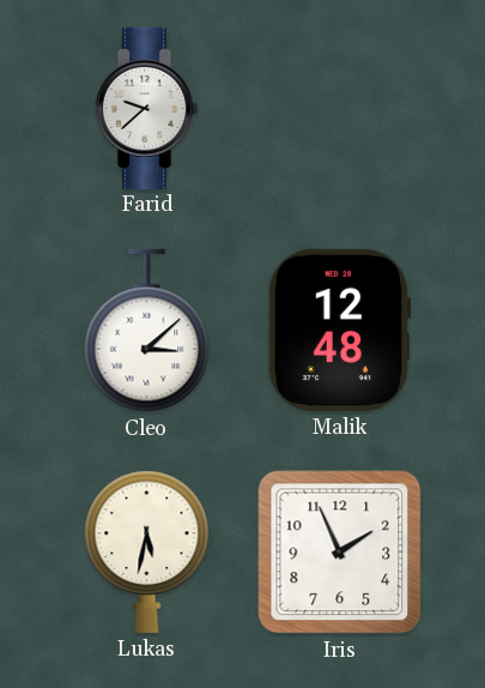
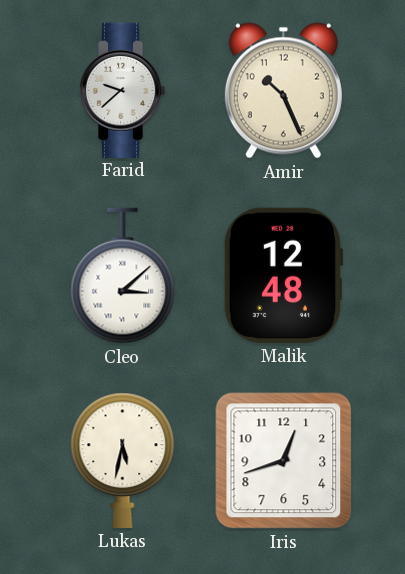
Amir: none -> 10:26
Iris: 1:56 -> 12:42
